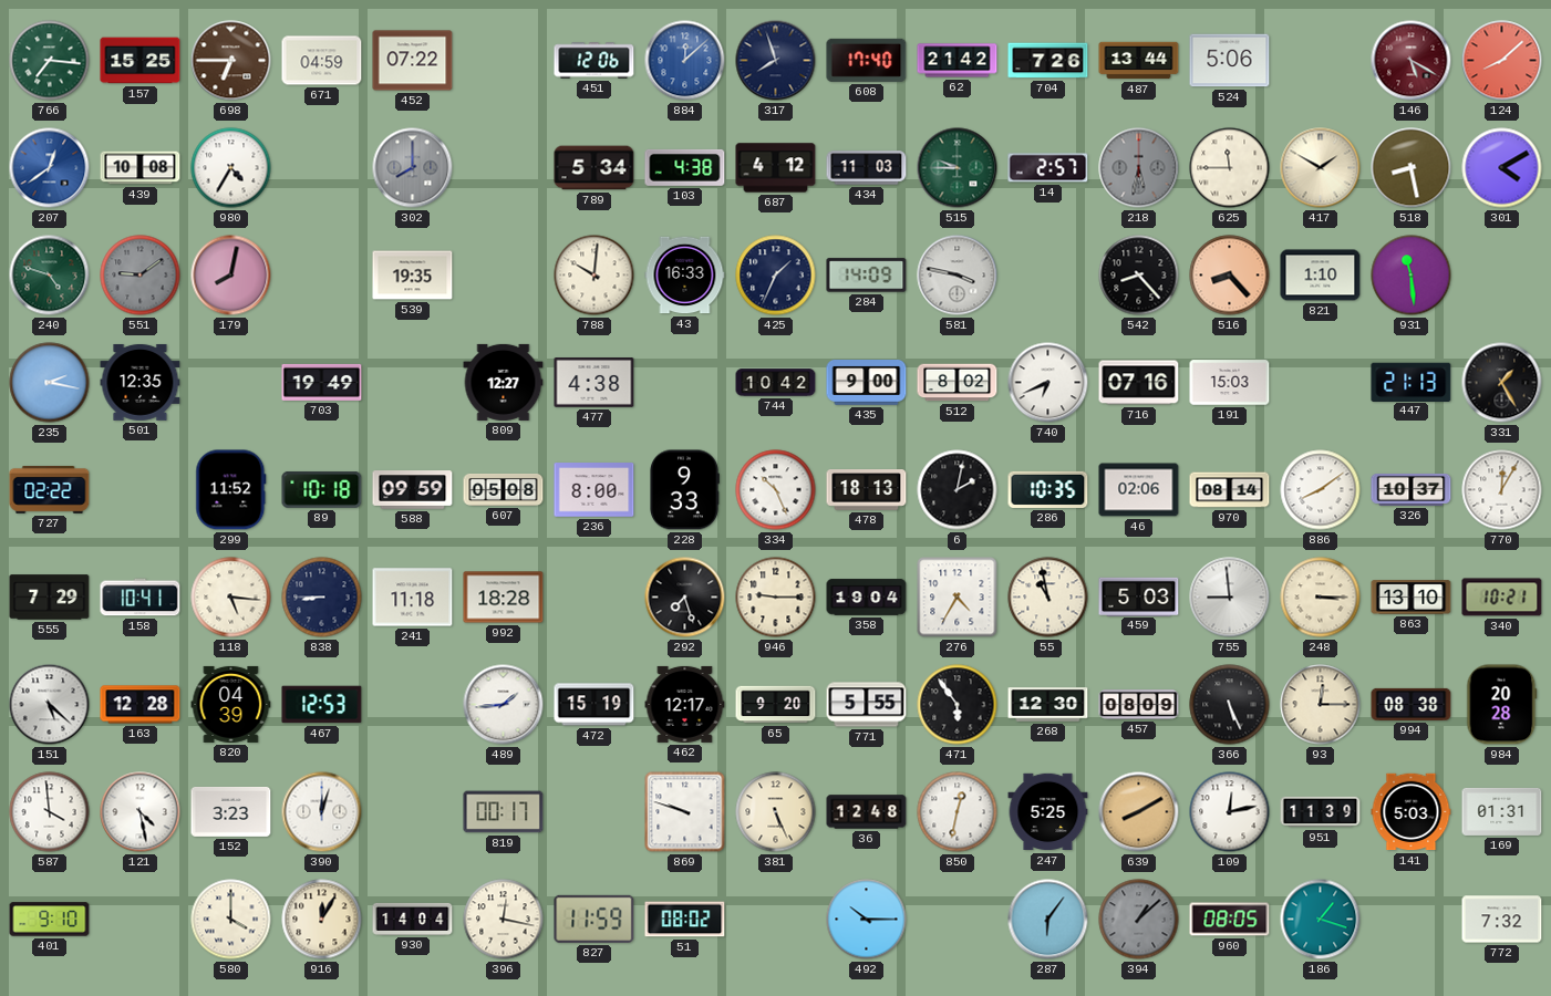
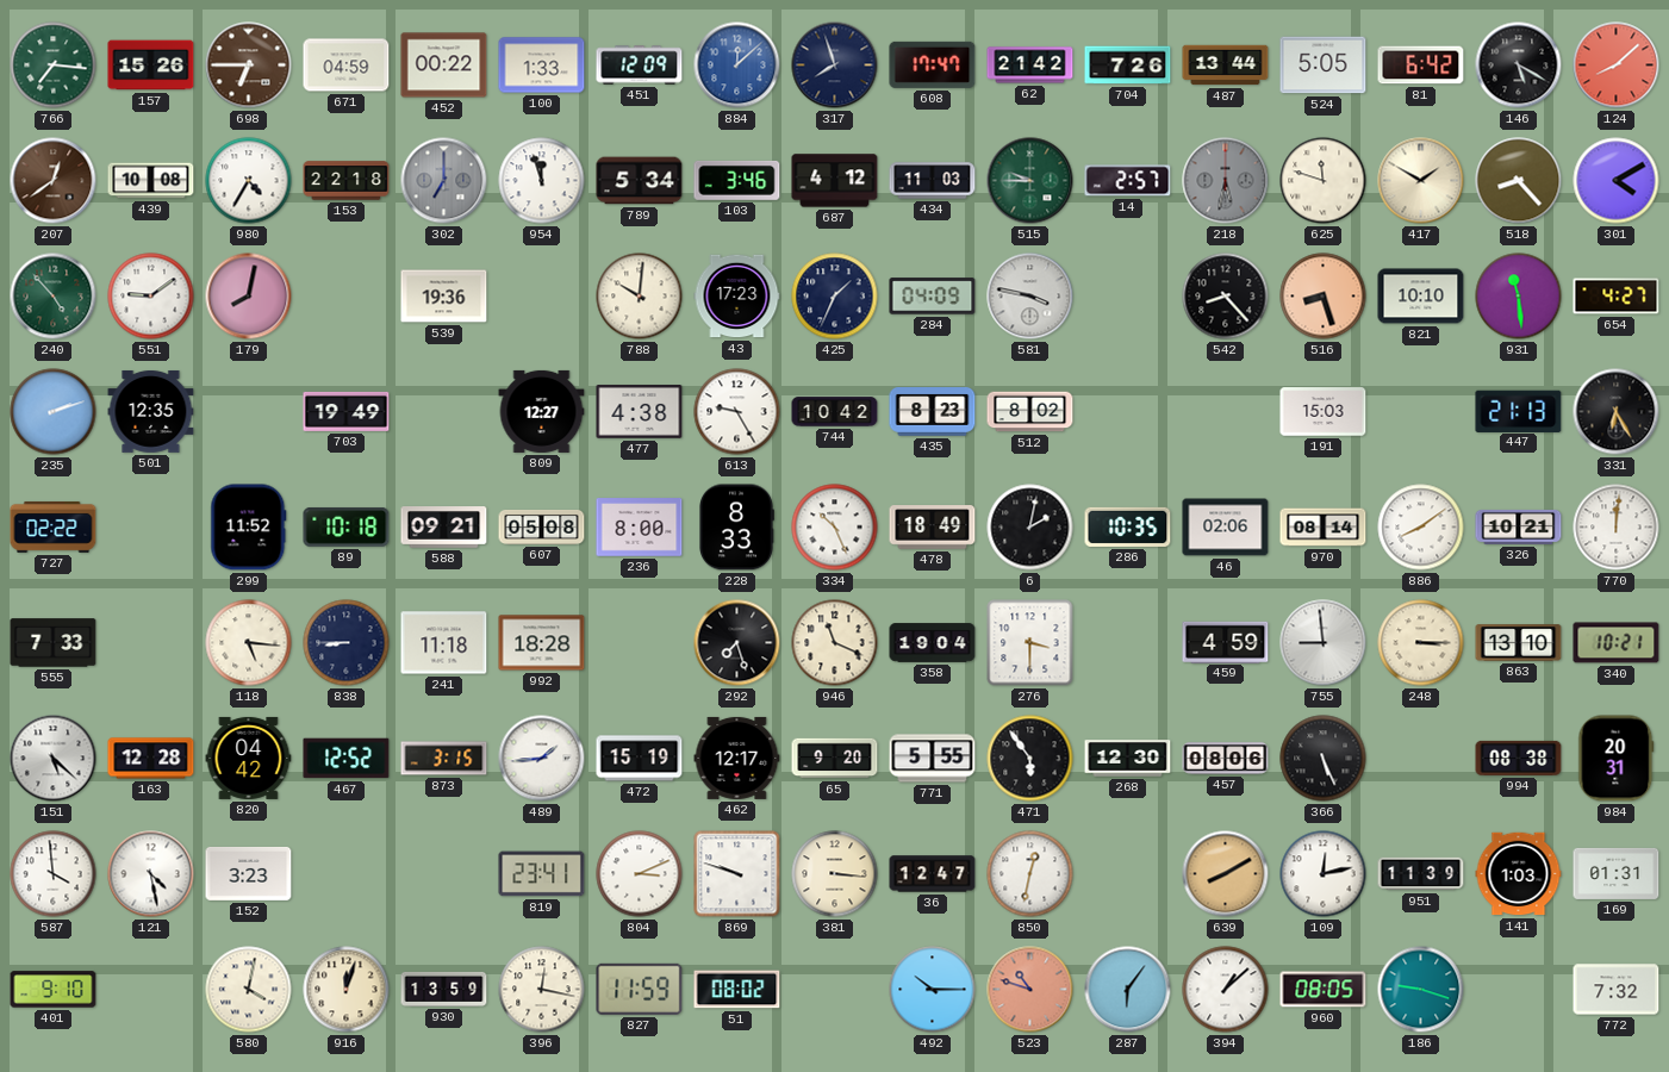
157: 15:25 -> 15:26
452: 07:22 -> 00:22
100: none -> 1:33
451: 12:06 -> 12:09
608: 17:40 -> 17:47
524: 5:06 -> 5:05
81: none -> 6:42
146 dial: burgundy -> black
207 dial: blue -> brown
153: none -> 22:18
302: 8:00 -> 7:00
954: none -> 11:57
103: 4:38 -> 3:46
625: 11:45 -> 11:48
518: 8:28 -> 8:23
240: 4:48 -> 4:53
551 dial: grey -> white
539: 19:35 -> 19:36
43: 16:33 -> 17:23
284: 14:09 -> 04:09
516: 8:23 -> 8:27
821: 1:10 -> 10:10
654: none -> 4:27
235: 2:17 -> 2:12
613: none -> 9:25
435: 9:00 -> 8:23
740: 6:41 -> none
716: 07:16 -> none
331: 1:25 -> 6:25
588: 09:59 -> 09:21
228: 9:33 -> 8:33
478: 18:13 -> 18:49
326: 10:37 -> 10:21
770: 12:05 -> 12:01
555: 7:29 -> 7:33
158: 10:41 -> none
946: 9:15 -> 11:19
276: 4:35 -> 3:30
55: 10:58 -> none
459: 5:03 -> 4:59
820: 04:39 -> 04:42
467: 12:53 -> 12:52
873: none -> 3:15
457: 08:09 -> 08:06
93: 12:15 -> none
984: 20:28 -> 20:31
390: 12:03 -> none
819: 00:17 -> 23:41
804: none -> 3:11
381: 5:26 -> 3:16
36: 12:48 -> 12:47
247: 5:25 -> none
141: 5:03 -> 1:03
580: 4:00 -> 4:02
916: 12:05 -> 12:03
930: 14:04 -> 13:59
523: none -> 10:48
394 dial: grey -> white
186: 1:18 -> 9:18
